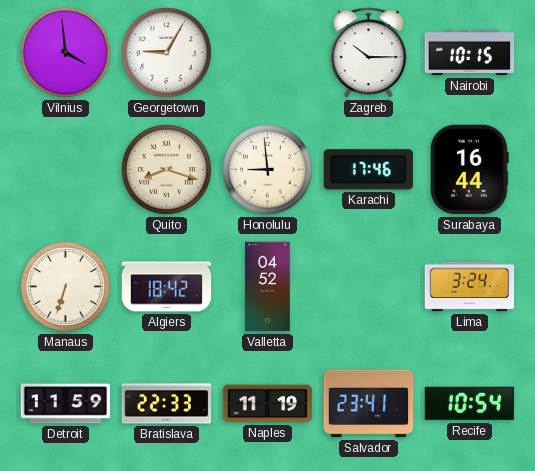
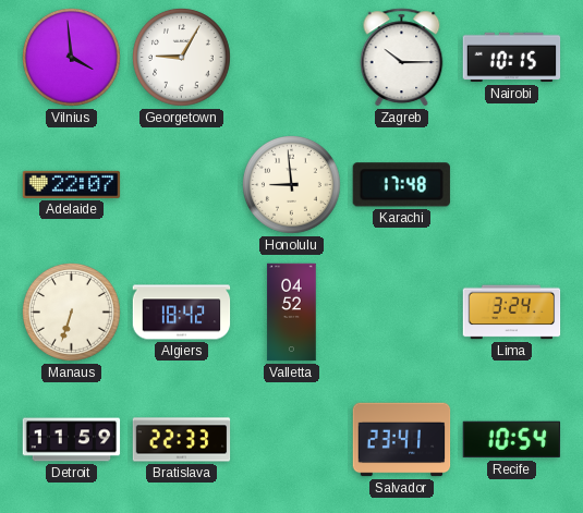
Adelaide: none -> 22:07
Quito: 8:18 -> none
Karachi: 17:46 -> 17:48
Surabaya: 16:44 -> none
Naples: 11:19 -> none
